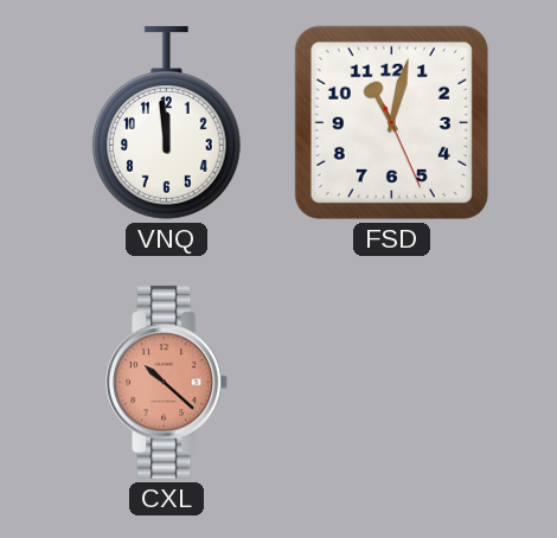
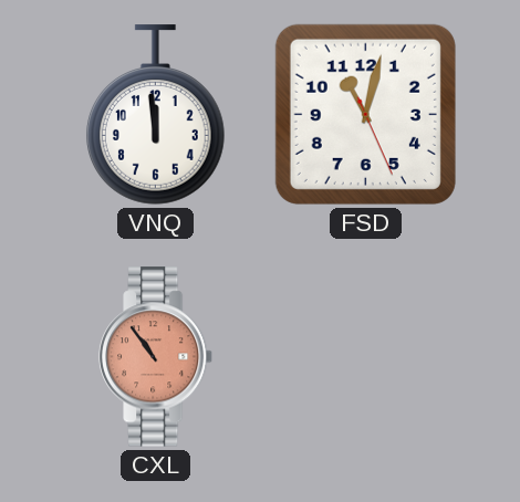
CXL: 10:22 -> 10:54
